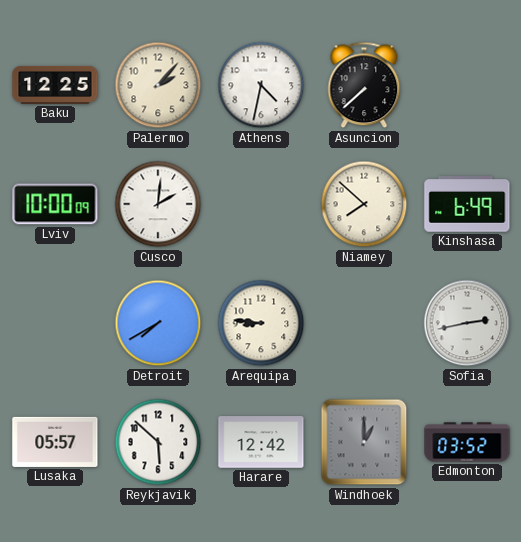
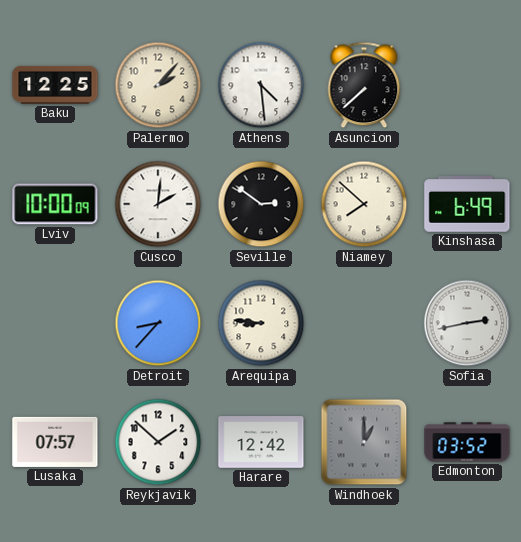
Athens: 4:32 -> 4:29
Seville: none -> 2:51
Detroit: 7:40 -> 8:37
Lusaka: 05:57 -> 07:57
Reykjavik: 5:52 -> 1:52
